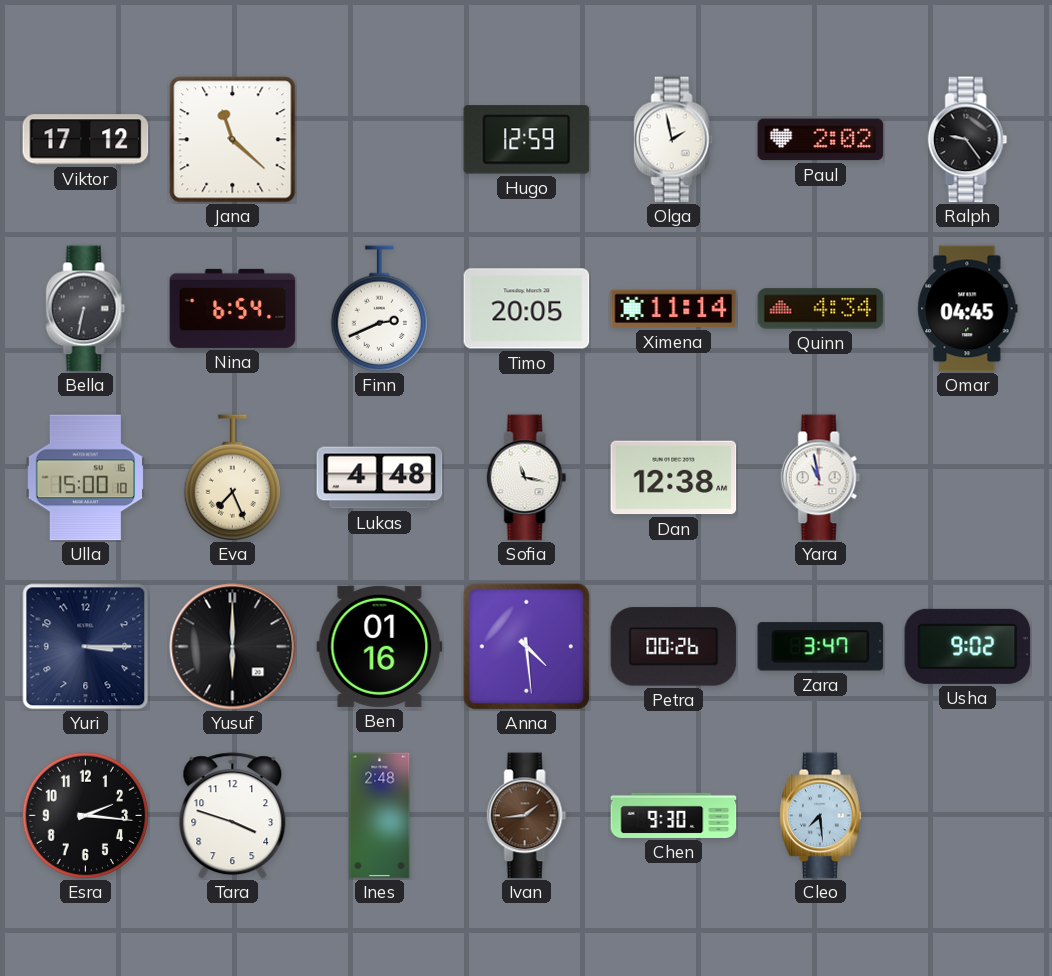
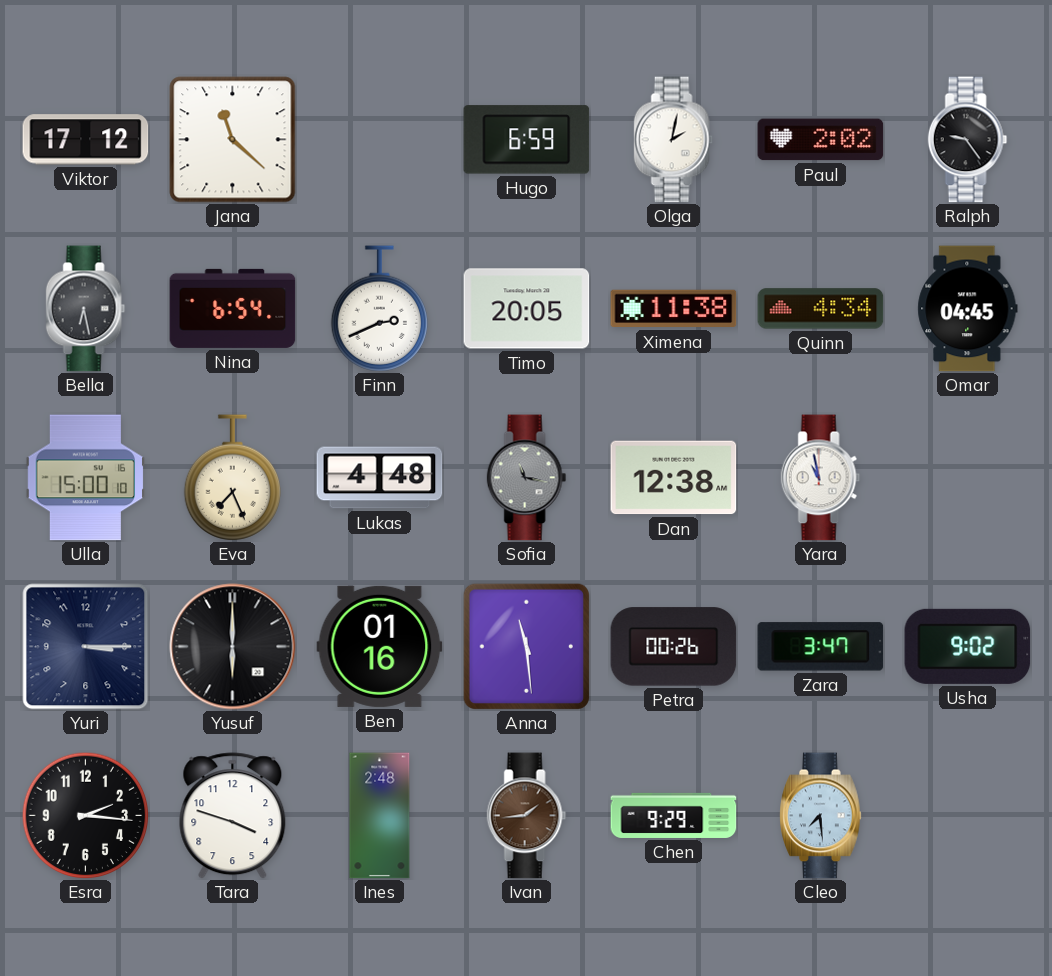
Hugo: 12:59 -> 6:59
Olga: 1:58 -> 2:02
Bella: 6:32 -> 6:28
Ximena: 11:14 -> 11:38
Sofia dial: white -> grey
Anna: 4:29 -> 11:29
Chen: 9:30 -> 9:29
